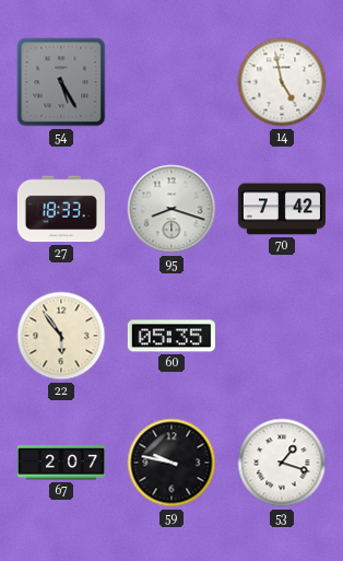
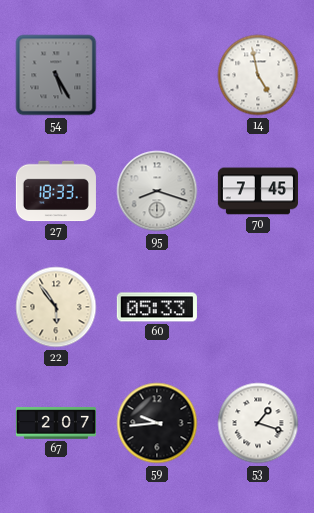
70: 7:42 -> 7:45
60: 05:35 -> 05:33
59: 9:47 -> 9:44
